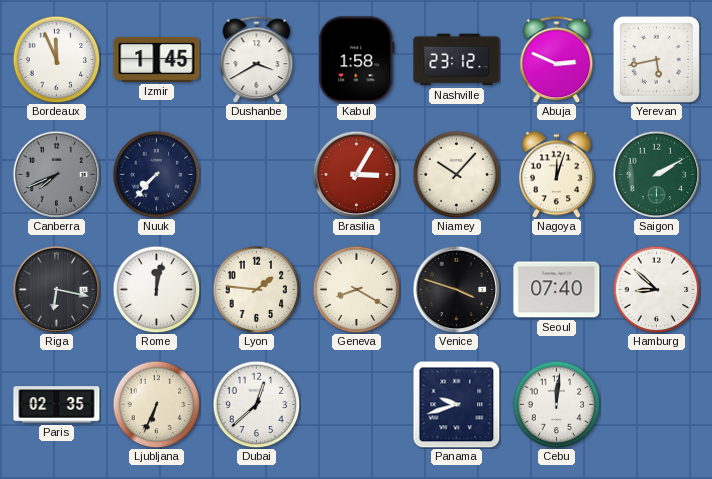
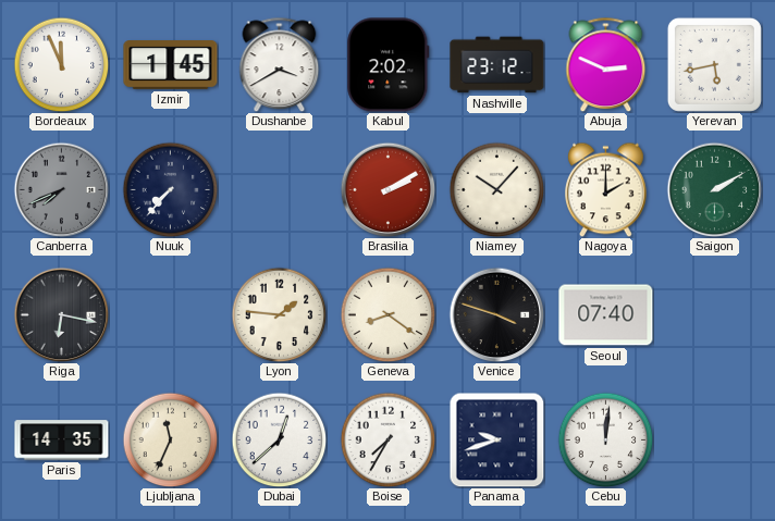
Kabul: 1:58 -> 2:02
Brasilia: 3:05 -> 2:10
Nagoya: 12:03 -> 2:00
Rome: 12:02 -> none
Geneva: 8:20 -> 8:21
Hamburg: 8:52 -> none
Paris: 02:35 -> 14:35
Ljubljana: 6:34 -> 11:34
Boise: none -> 7:35
